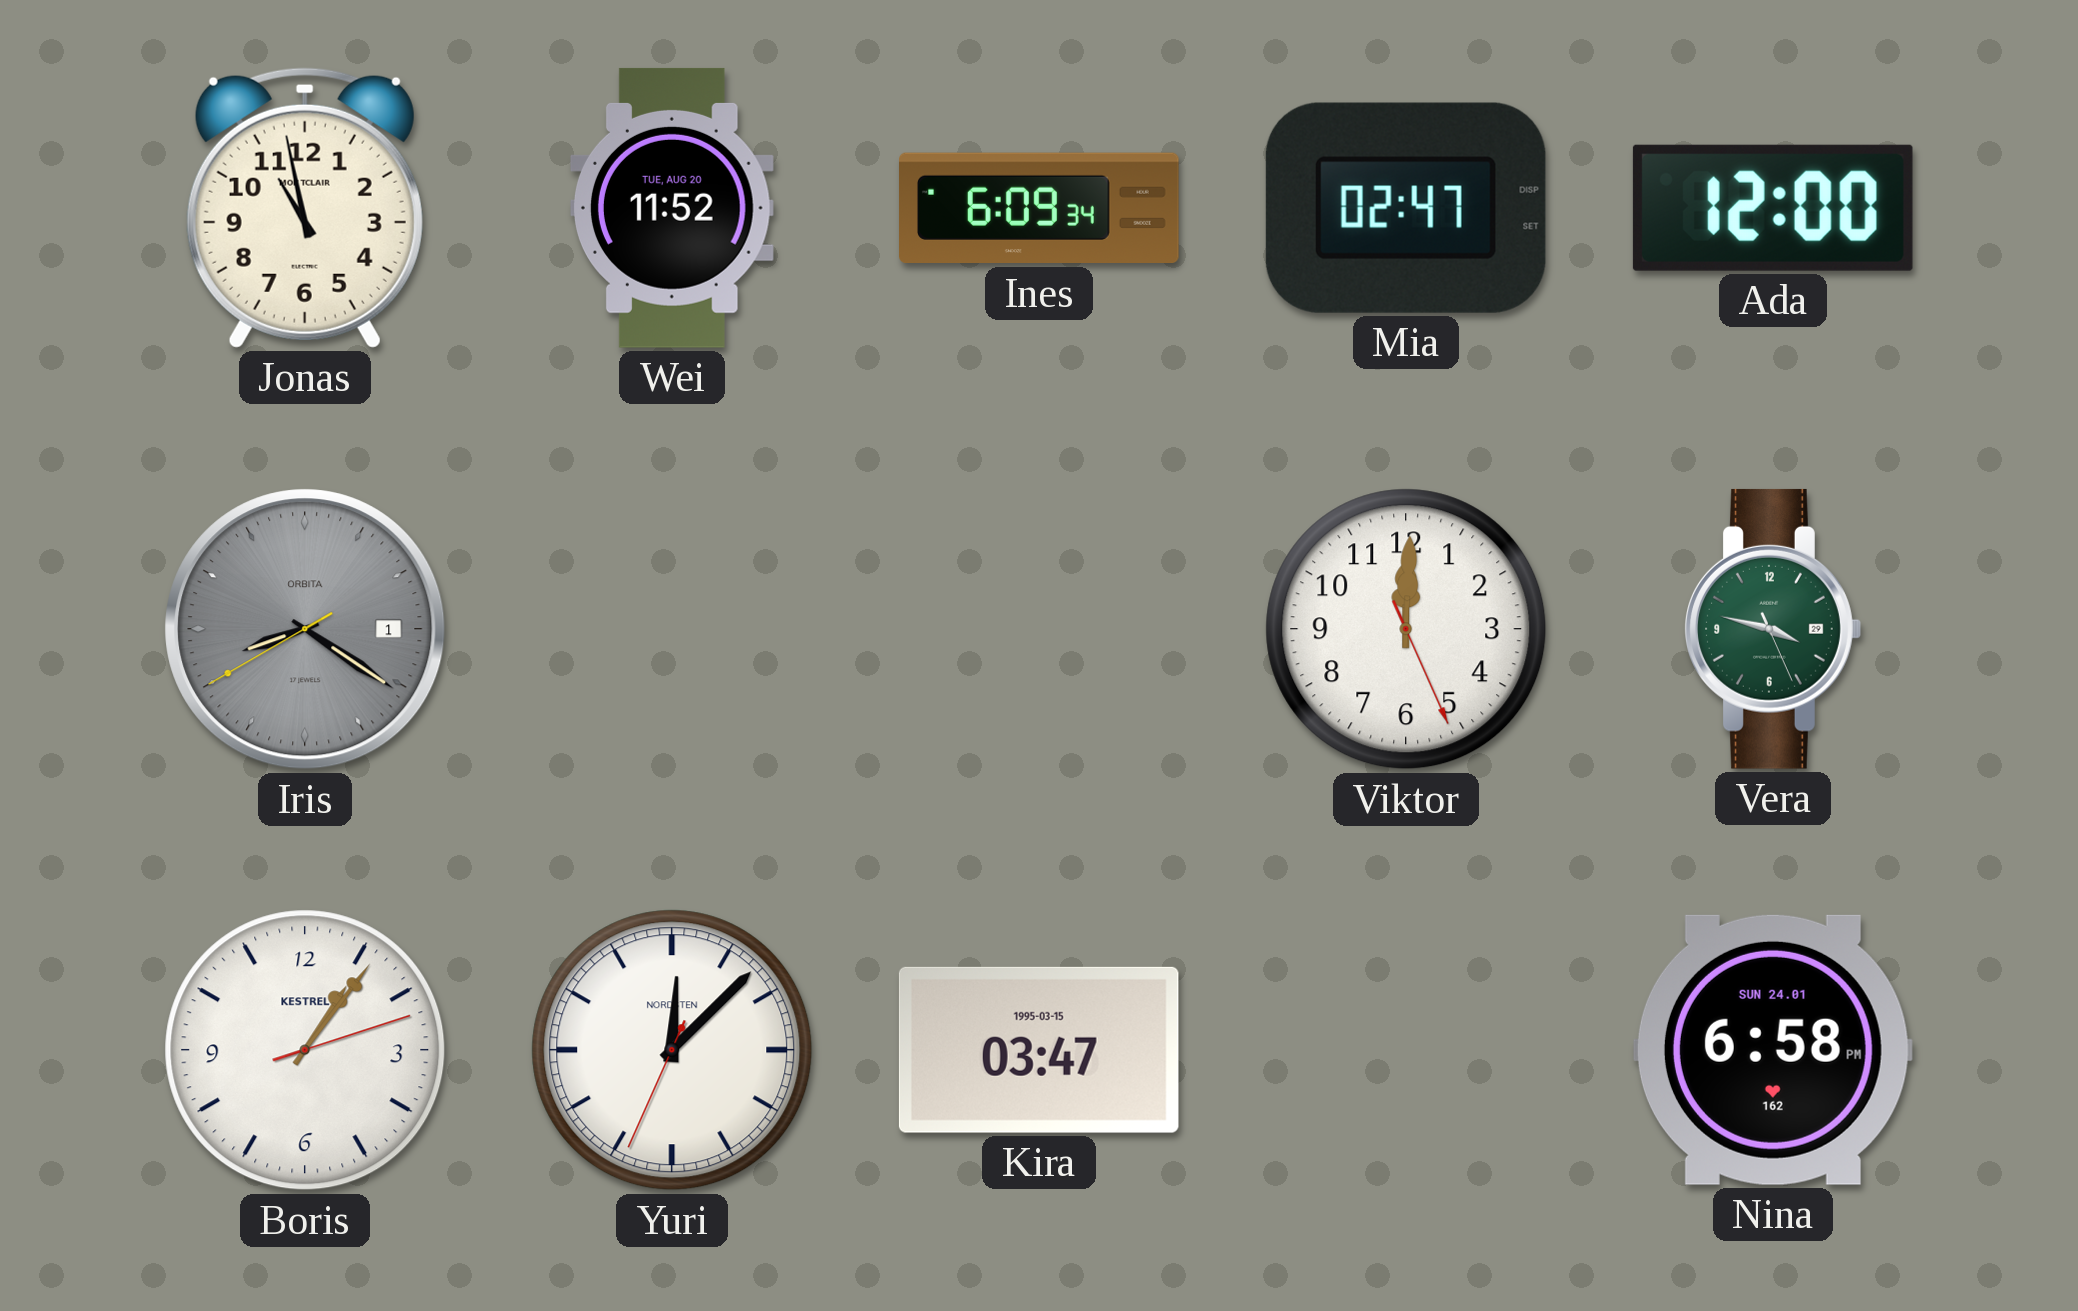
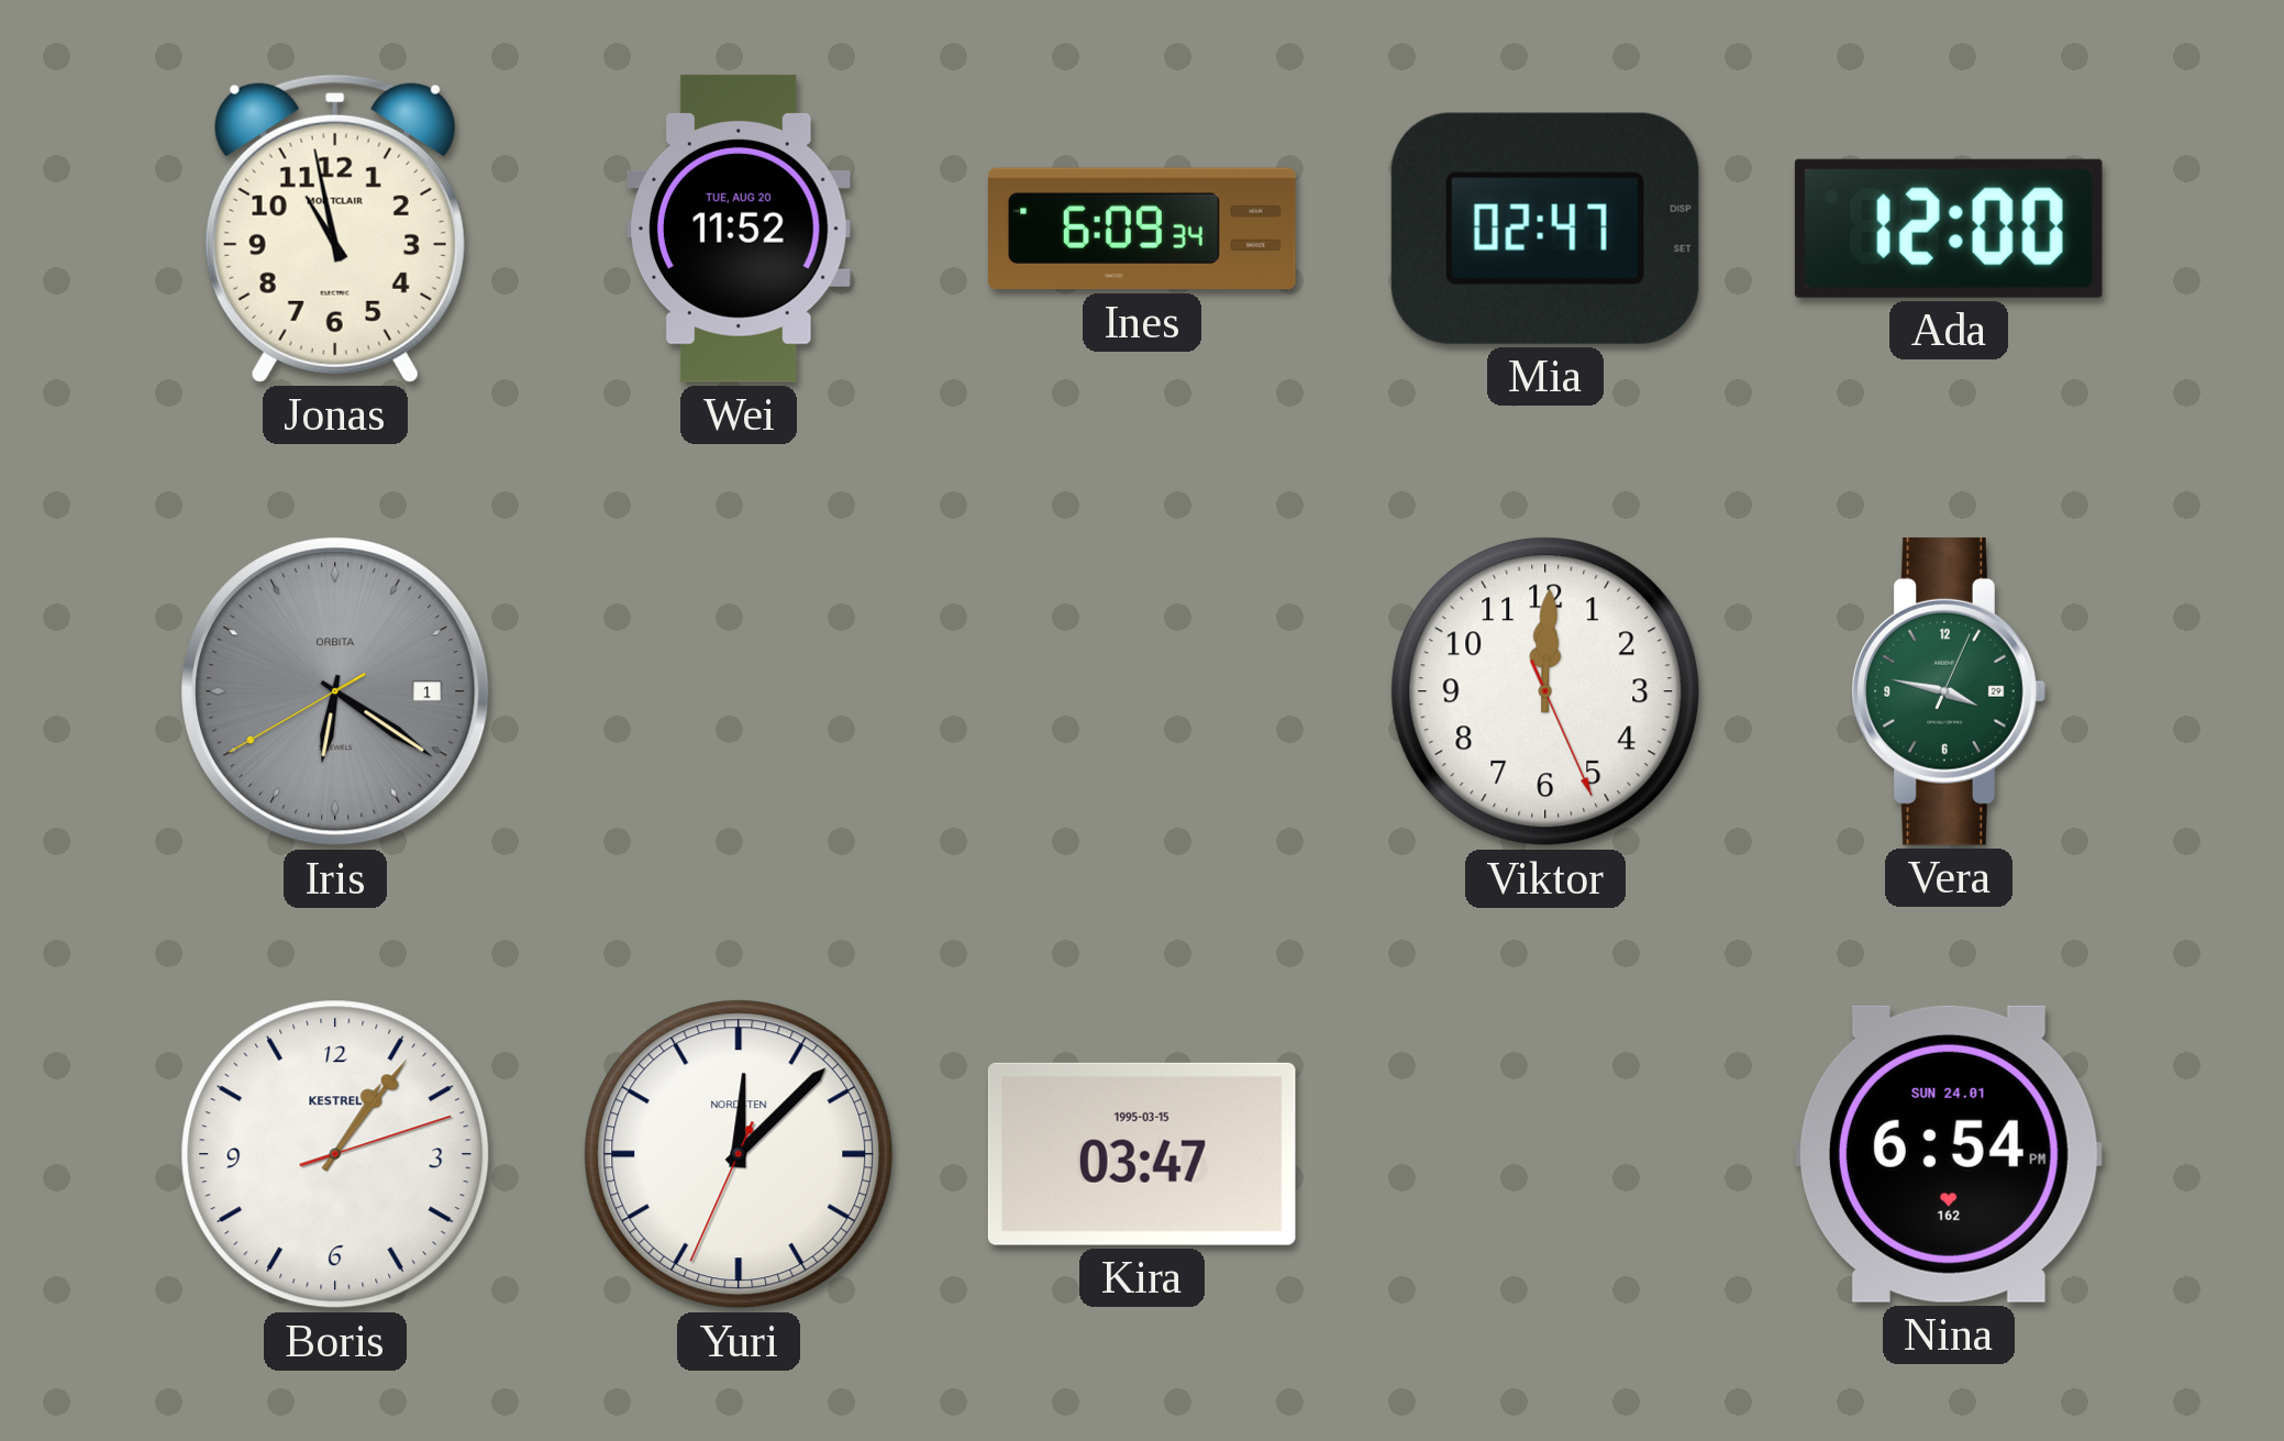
Iris: 8:20 -> 6:20
Vera: 3:47:26 -> 3:47:04
Nina: 6:58 -> 6:54
